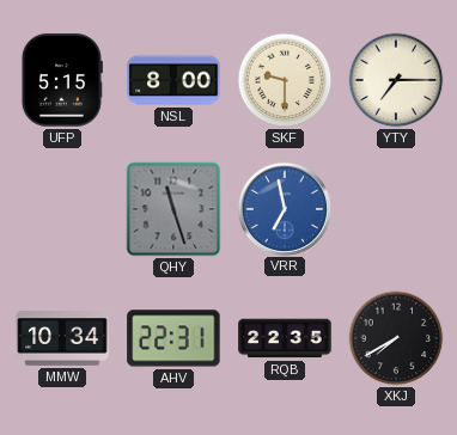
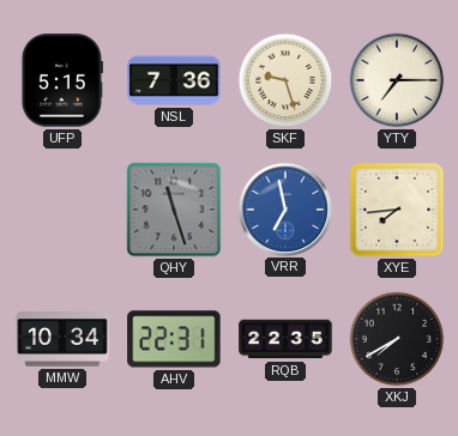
NSL: 8:00 -> 7:36
SKF: 9:30 -> 9:27
XYE: none -> 7:44
